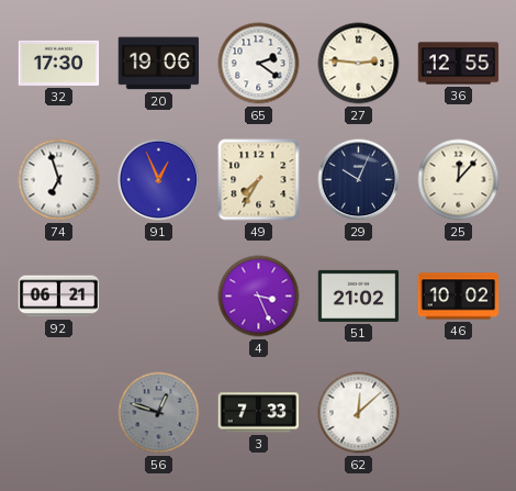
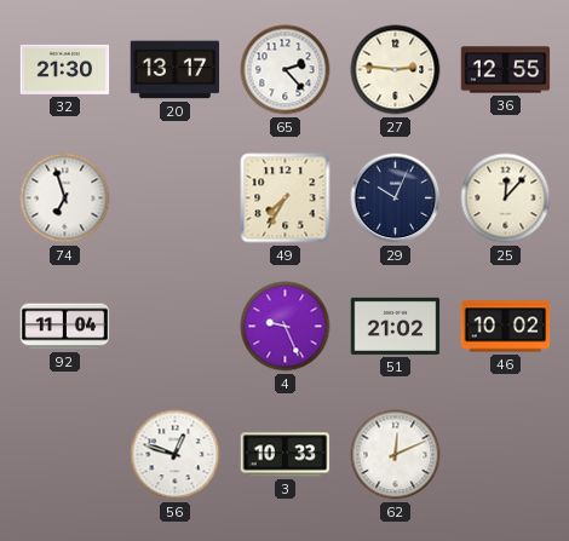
32: 17:30 -> 21:30
20: 19:06 -> 13:17
65: 2:21 -> 2:23
91: 12:56 -> none
92: 06:21 -> 11:04
4: 3:26 -> 9:26
56 dial: grey -> white
3: 7:33 -> 10:33
62: 12:08 -> 12:11
